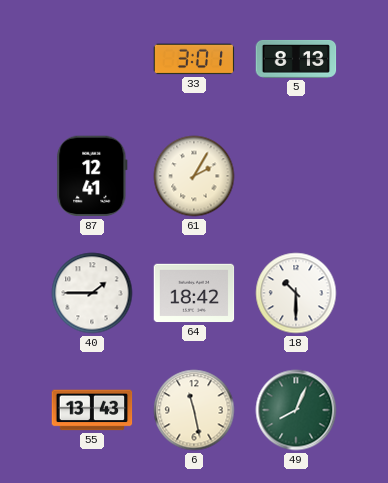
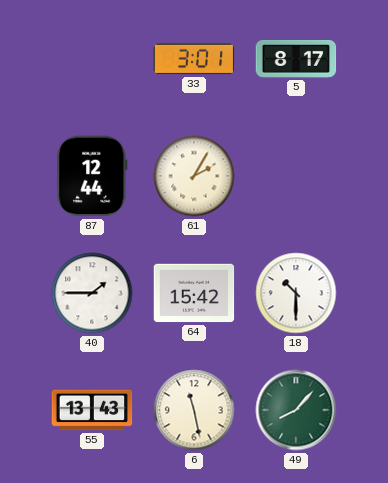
5: 8:13 -> 8:17
87: 12:41 -> 12:44
64: 18:42 -> 15:42
49: 8:04 -> 8:07
